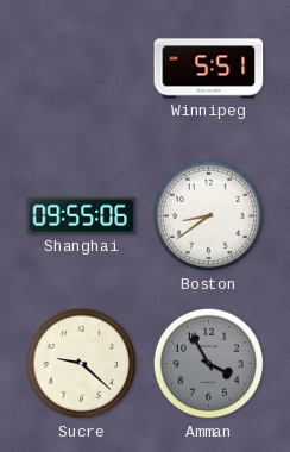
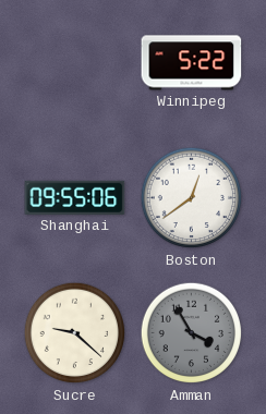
Winnipeg: 5:51 -> 5:22
Boston: 8:39 -> 12:39
